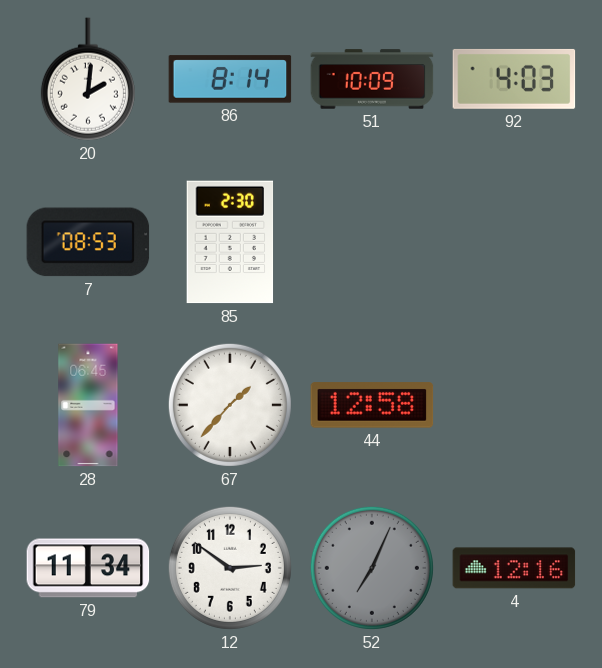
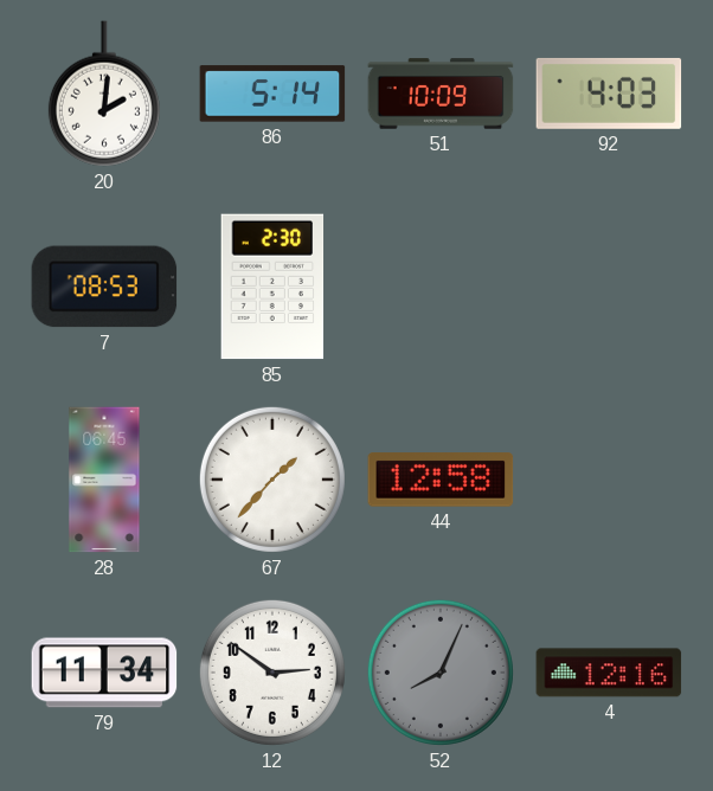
86: 8:14 -> 5:14
52: 7:04 -> 8:04
